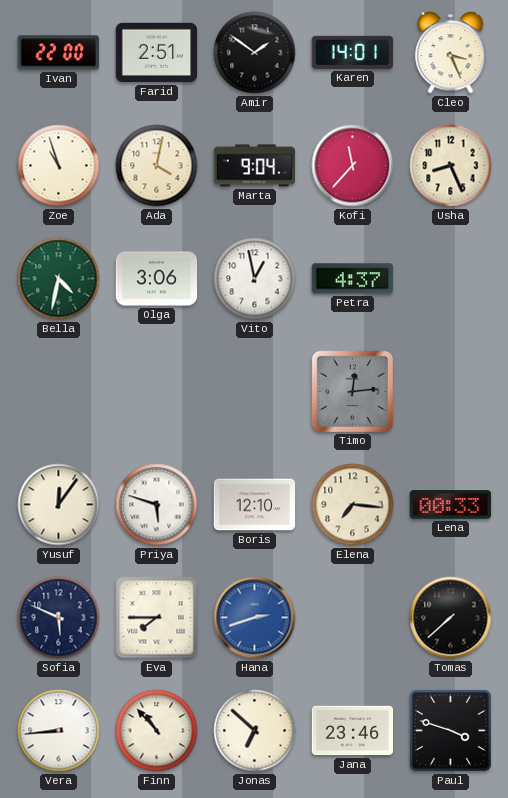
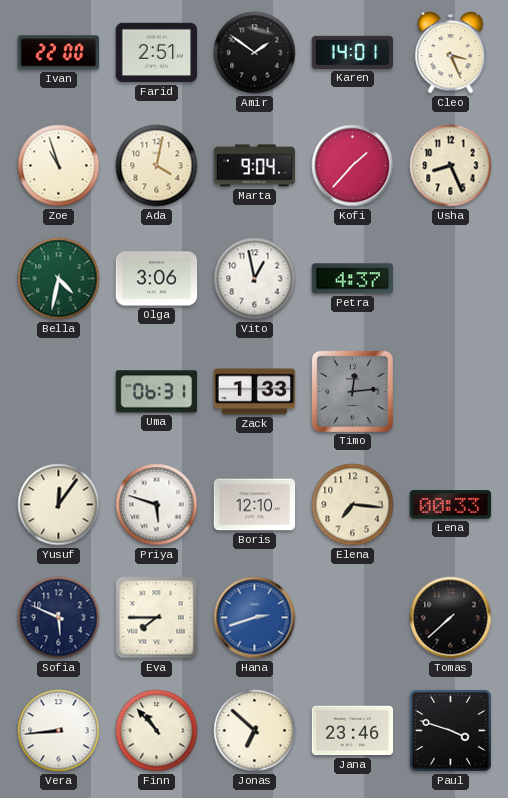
Kofi: 11:37 -> 1:37
Uma: none -> 06:31
Zack: none -> 1:33
